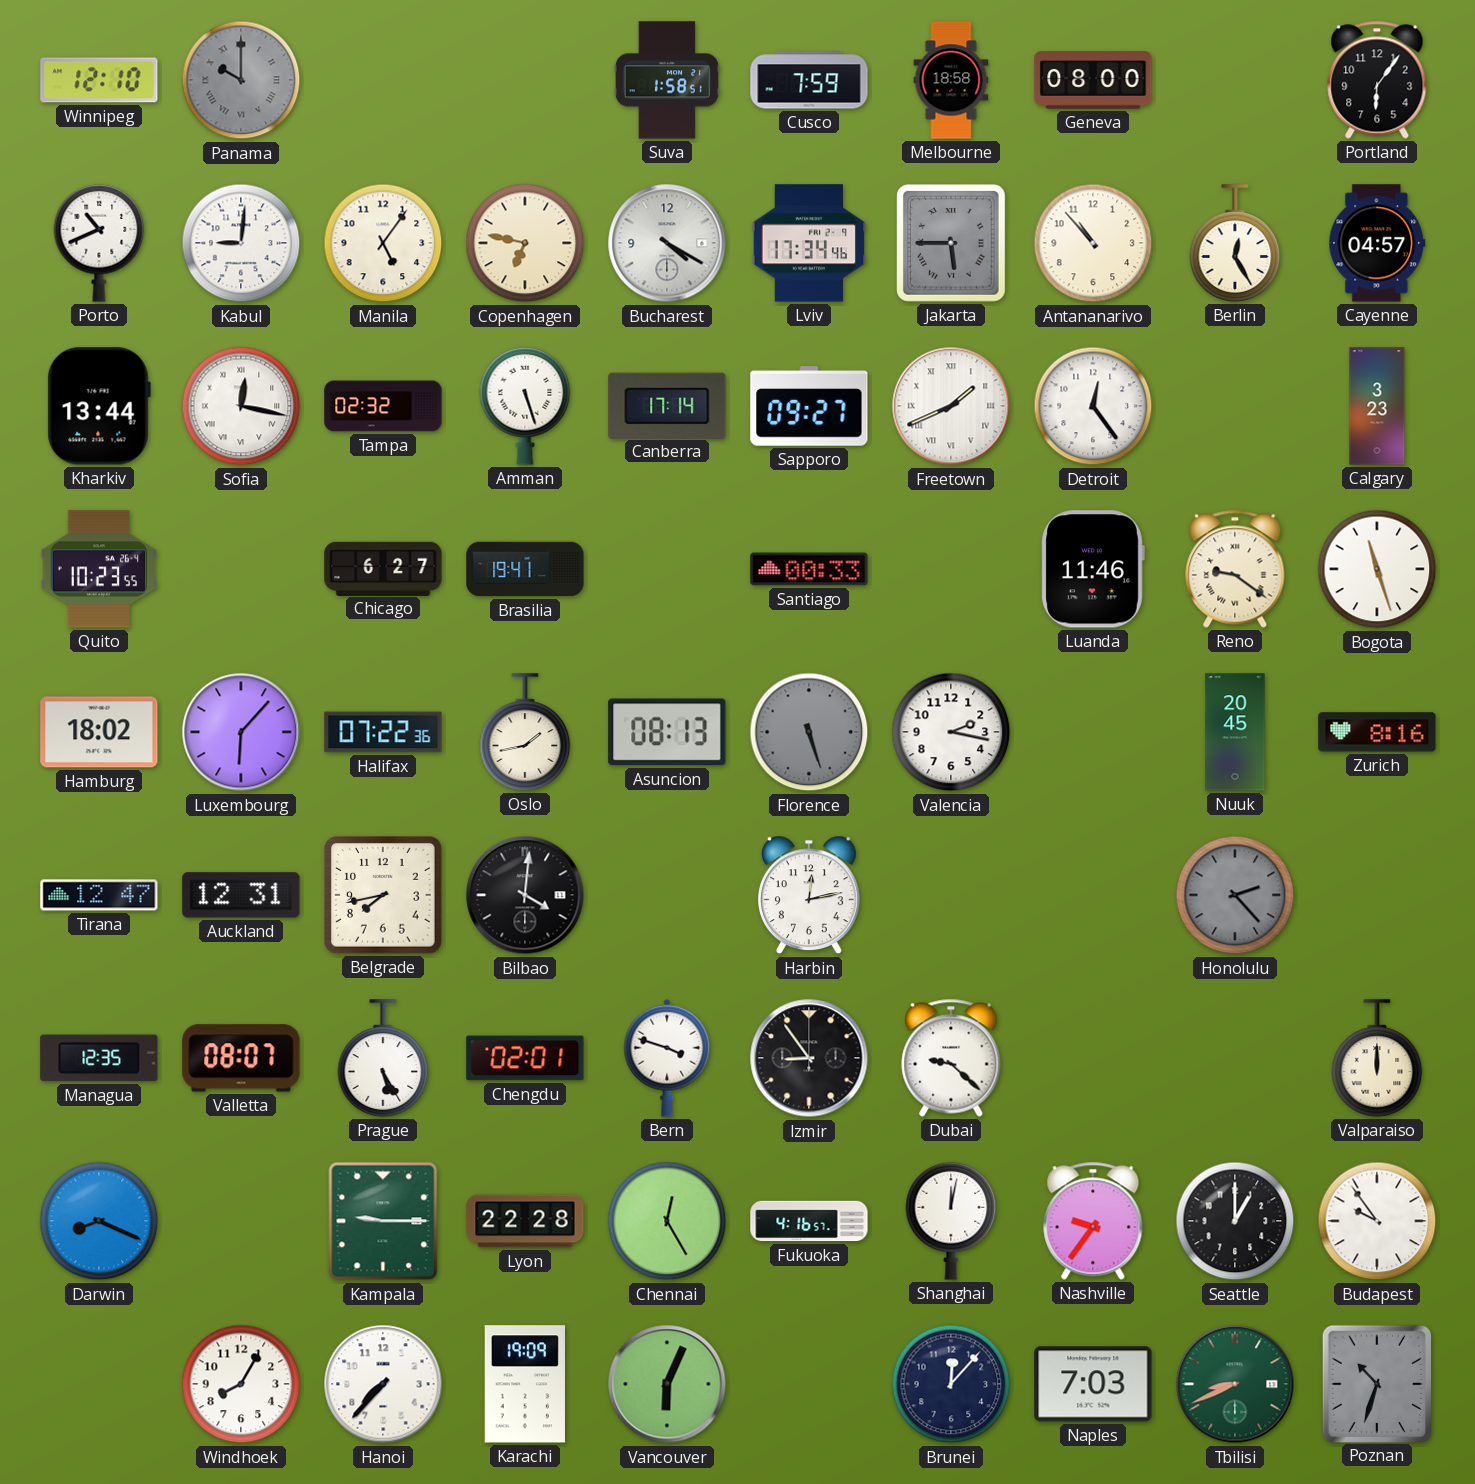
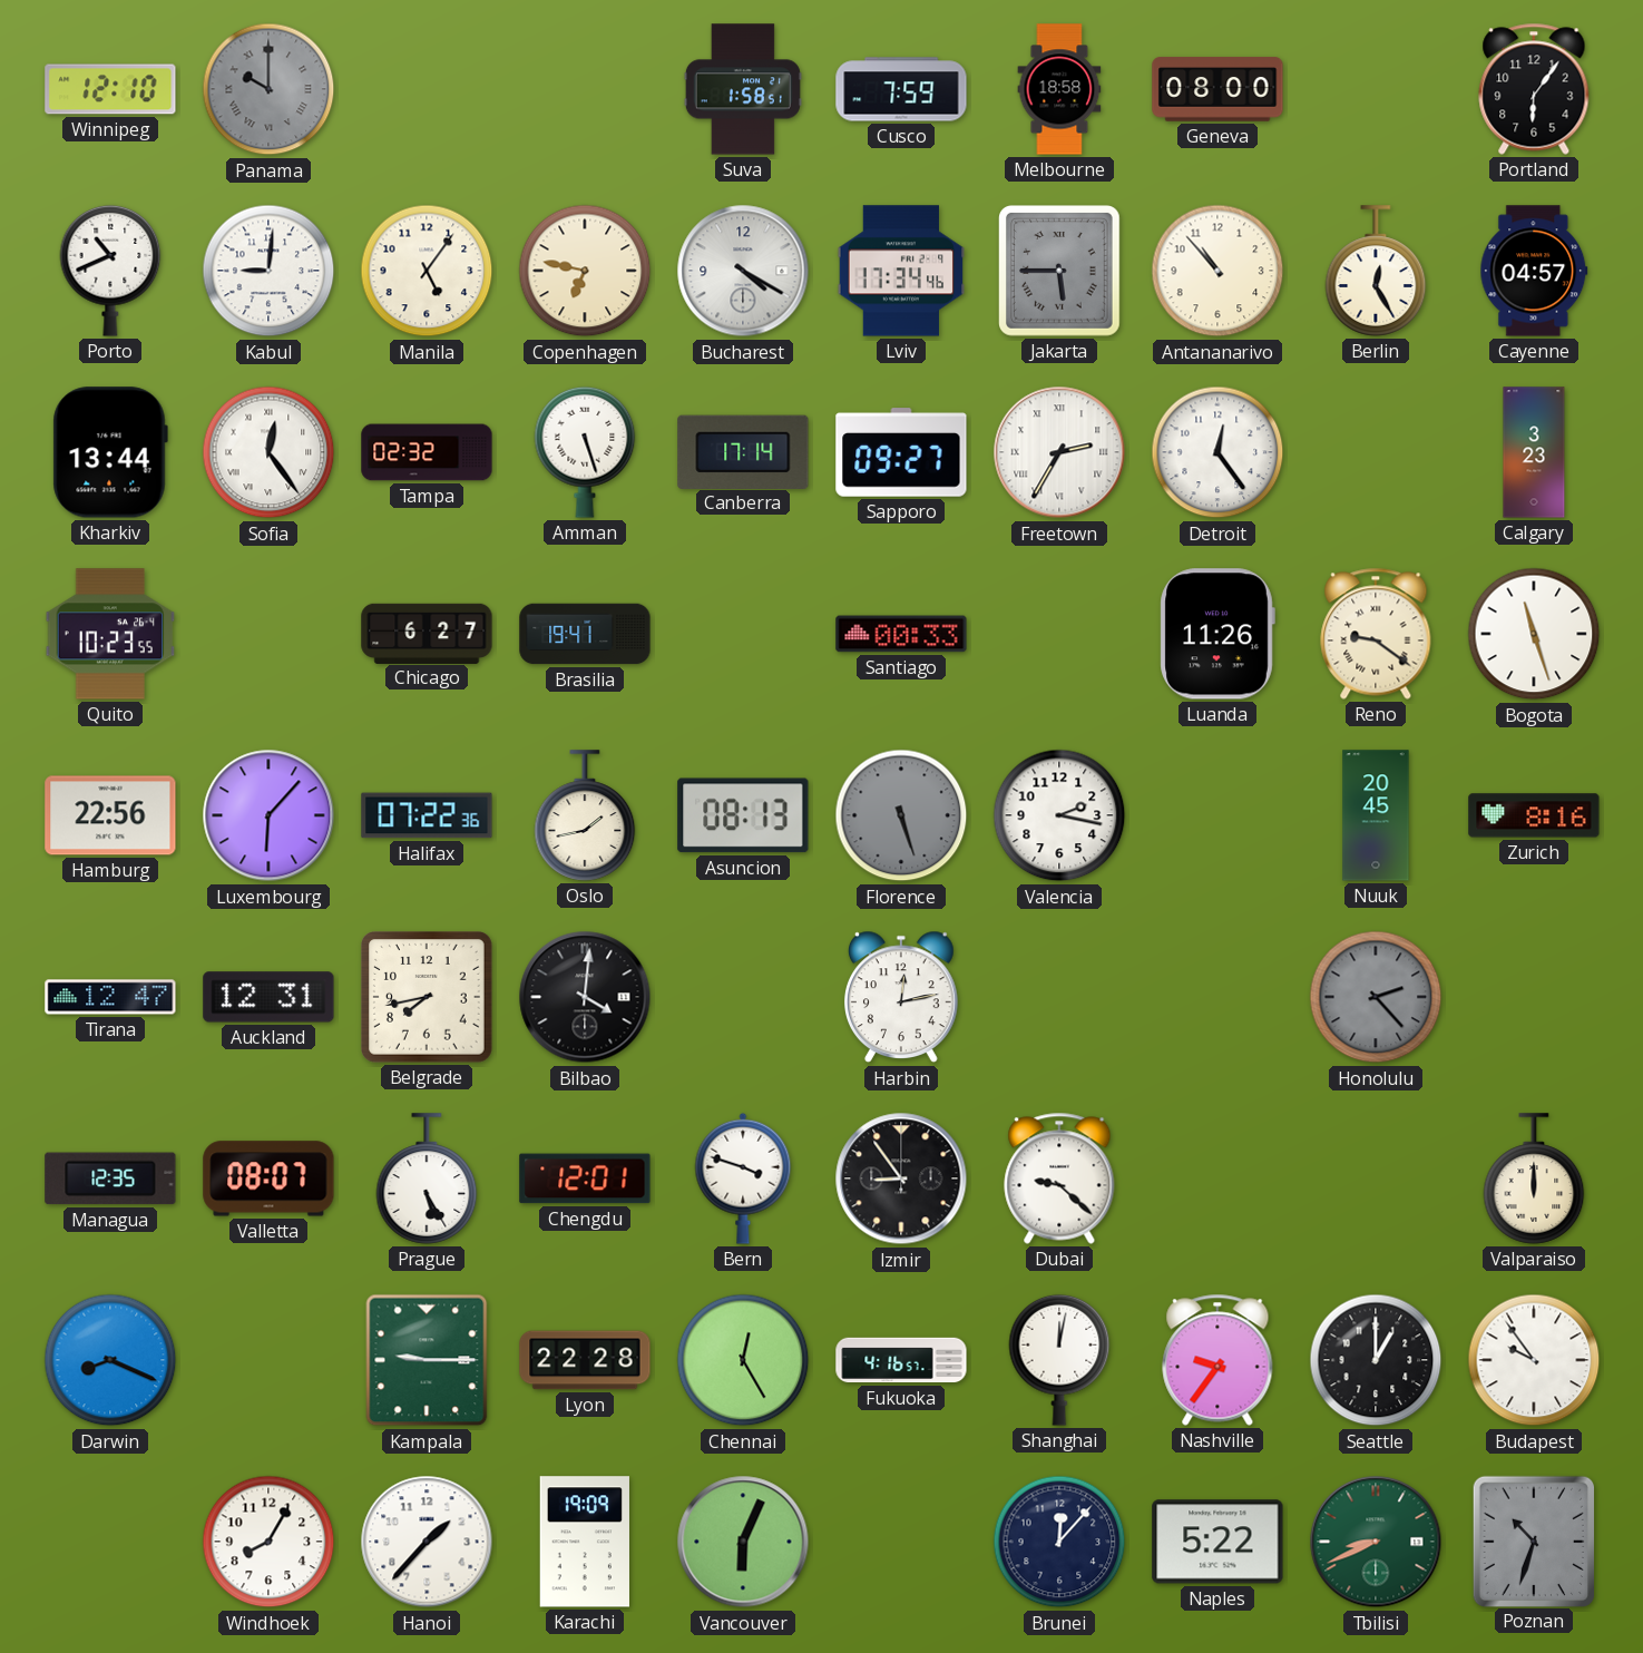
Sofia: 12:17 -> 12:24
Freetown: 1:41 -> 2:35
Luanda: 11:46 -> 11:26
Hamburg: 18:02 -> 22:56
Chengdu: 02:01 -> 12:01
Hanoi: 7:37 -> 1:37
Naples: 7:03 -> 5:22
